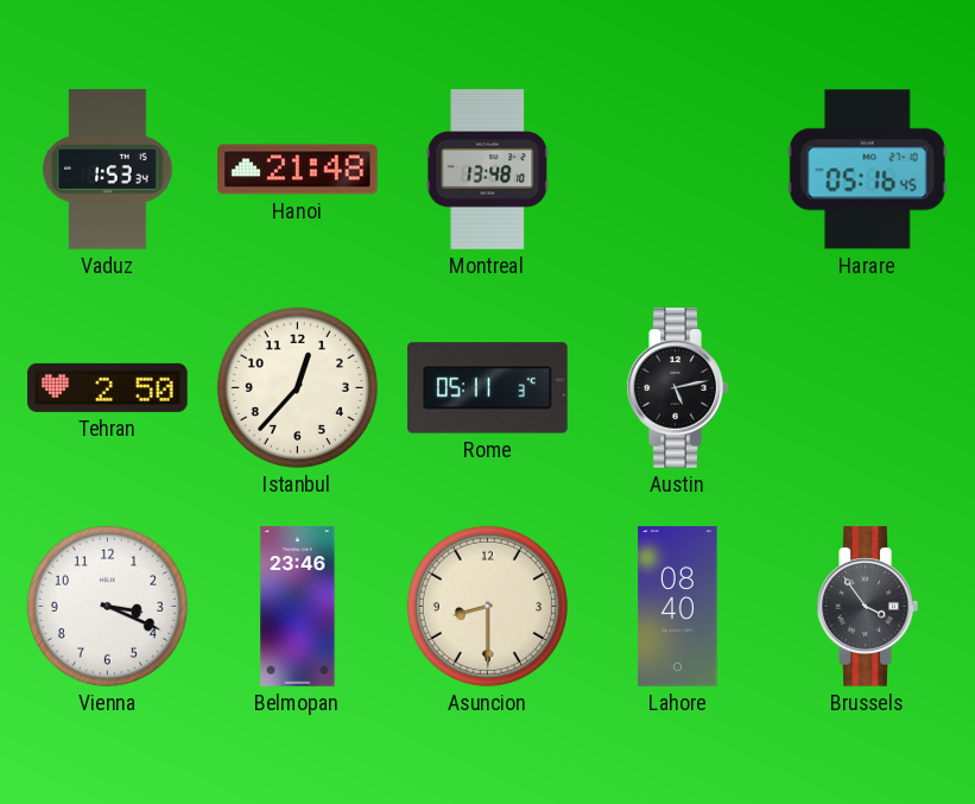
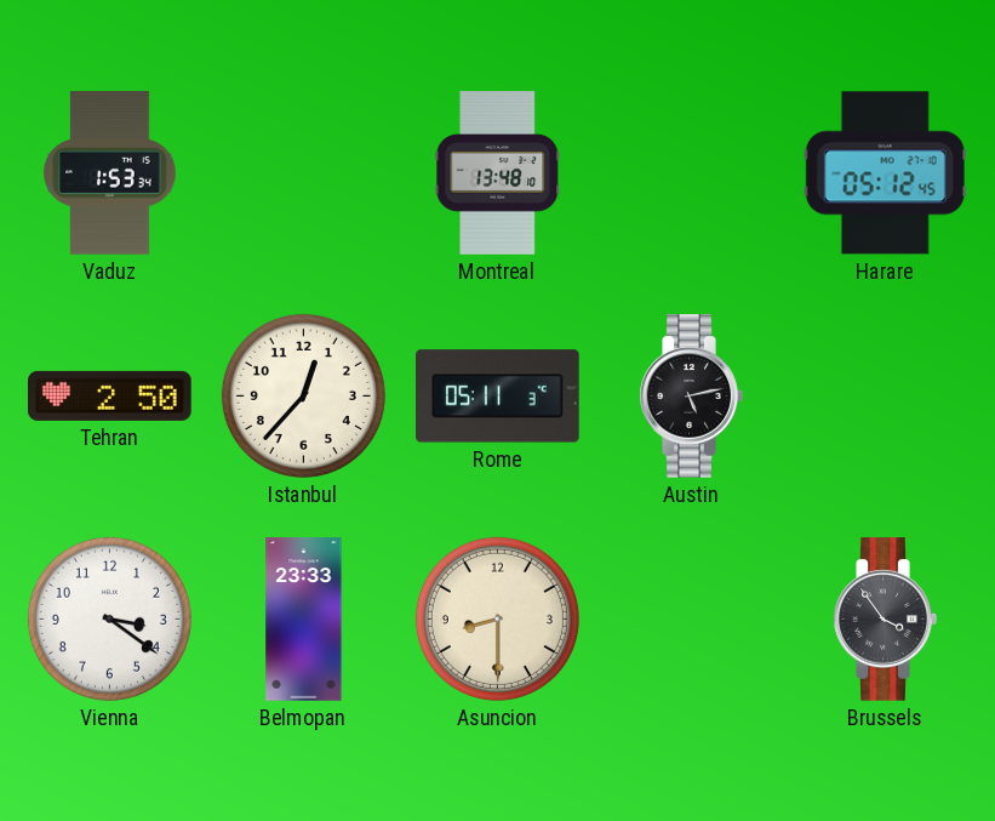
Hanoi: 21:48 -> none
Harare: 05:16 -> 05:12
Vienna: 3:19 -> 3:21
Belmopan: 23:46 -> 23:33
Lahore: 08:40 -> none
